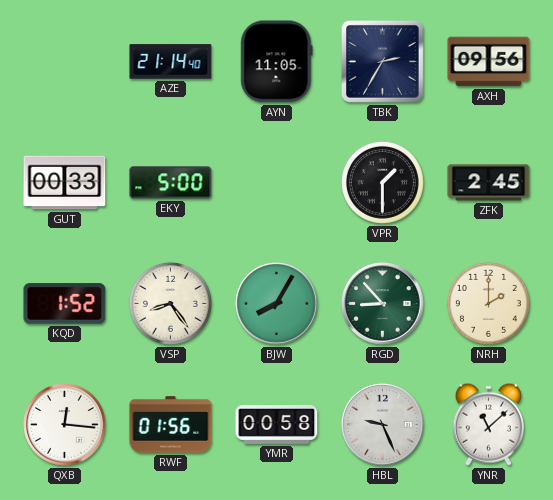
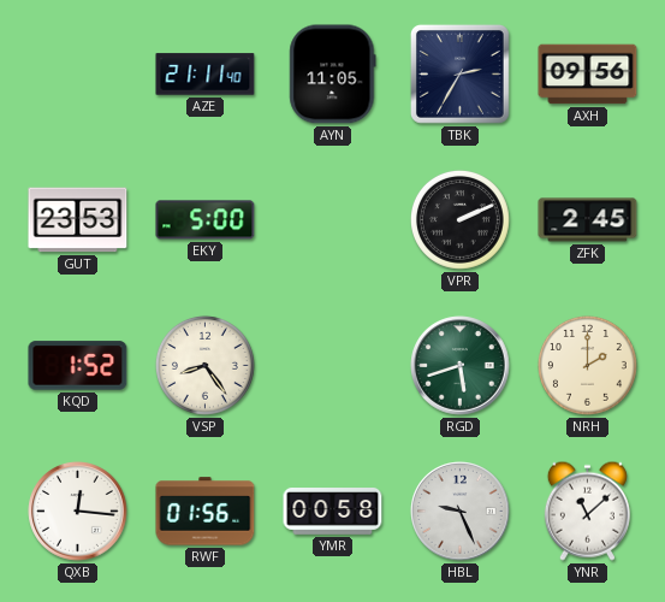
AZE: 21:14 -> 21:11
GUT: 00:33 -> 23:53
VPR: 1:30 -> 2:11
BJW: 8:05 -> none
RGD: 8:53 -> 5:42
